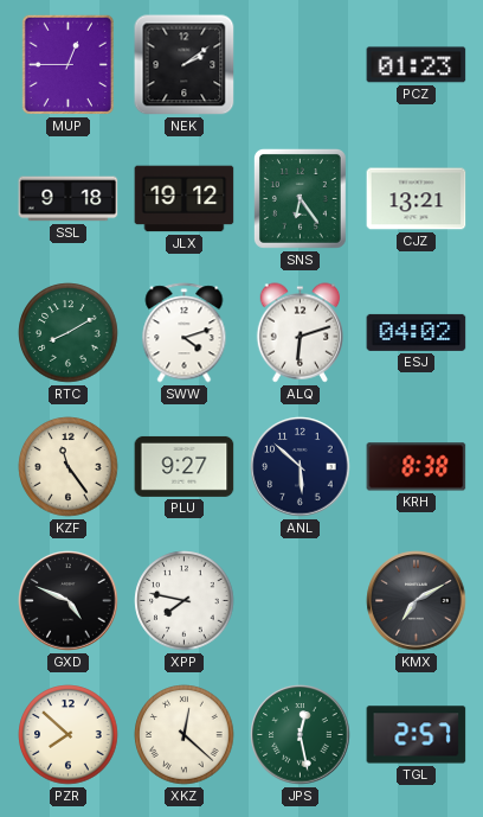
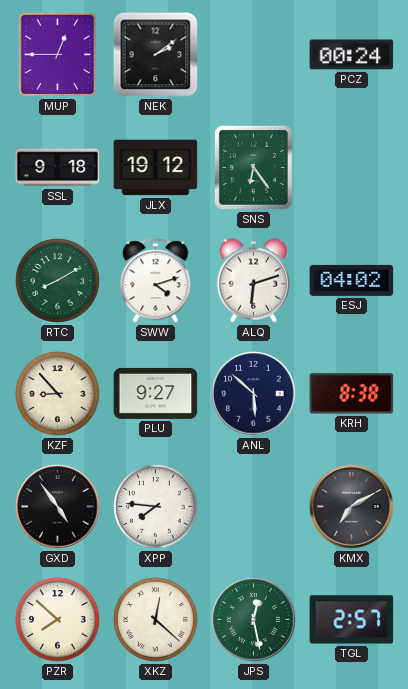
PCZ: 01:23 -> 00:24
CJZ: 13:21 -> none
KZF: 11:24 -> 8:53
GXD: 4:49 -> 4:54
XPP: 7:47 -> 7:46
